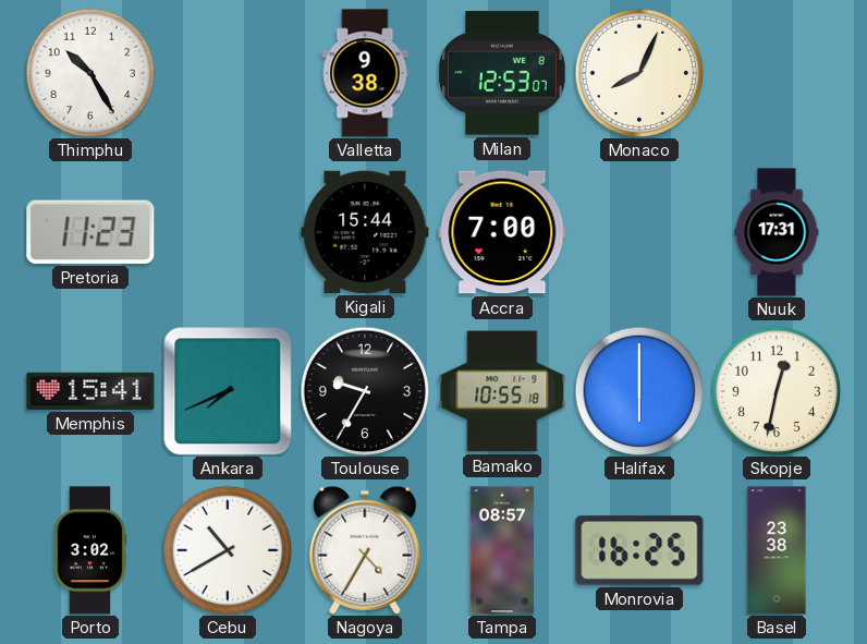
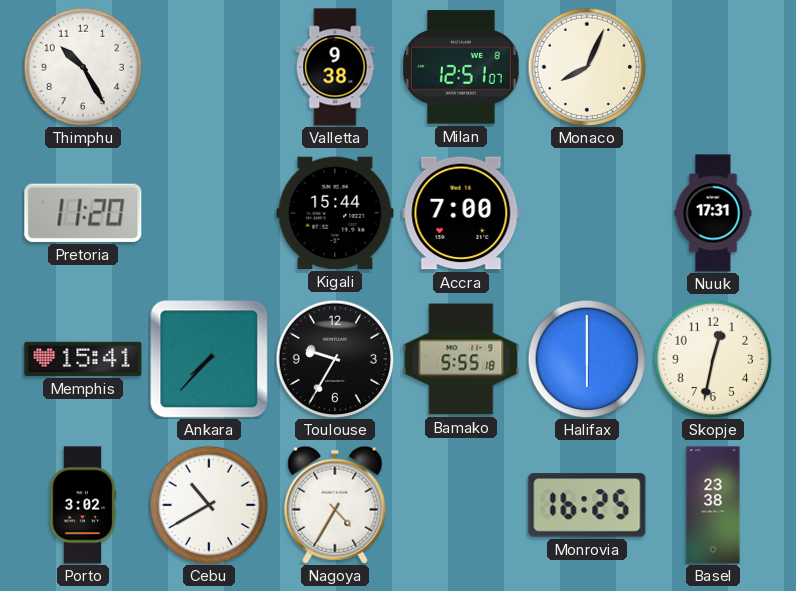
Milan: 12:53 -> 12:51
Pretoria: 11:23 -> 11:20
Ankara: 7:41 -> 7:37
Bamako: 10:55 -> 5:55
Tampa: 08:57 -> none
